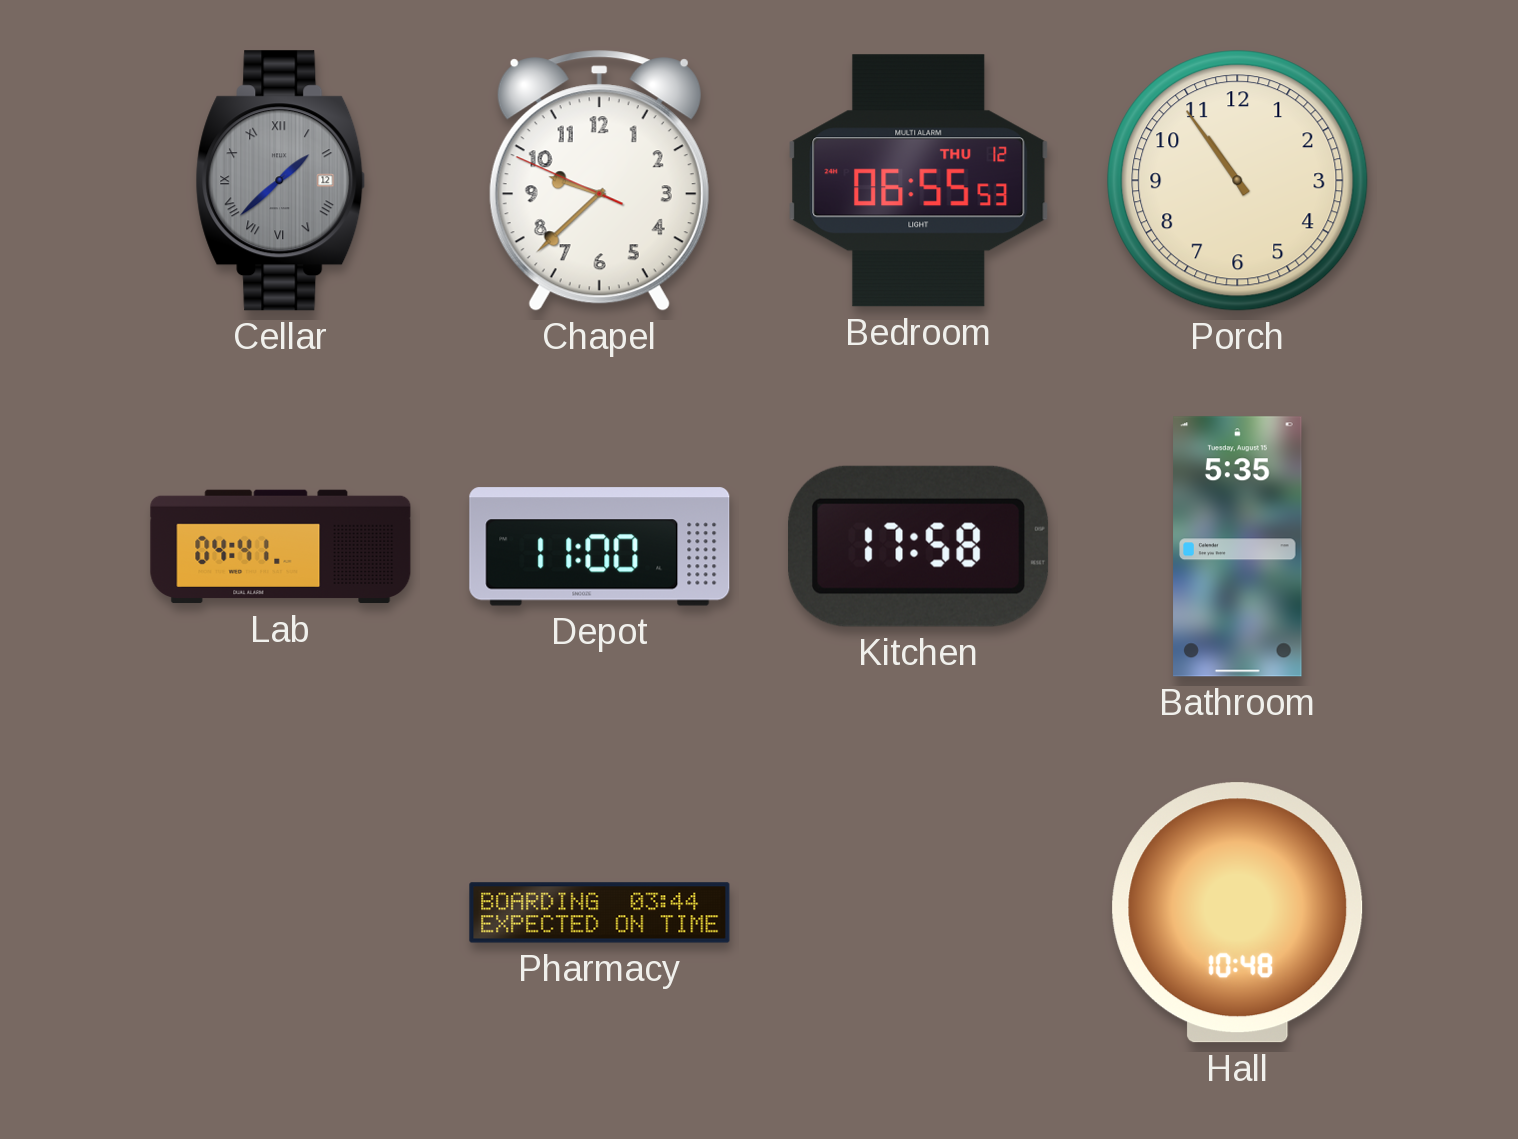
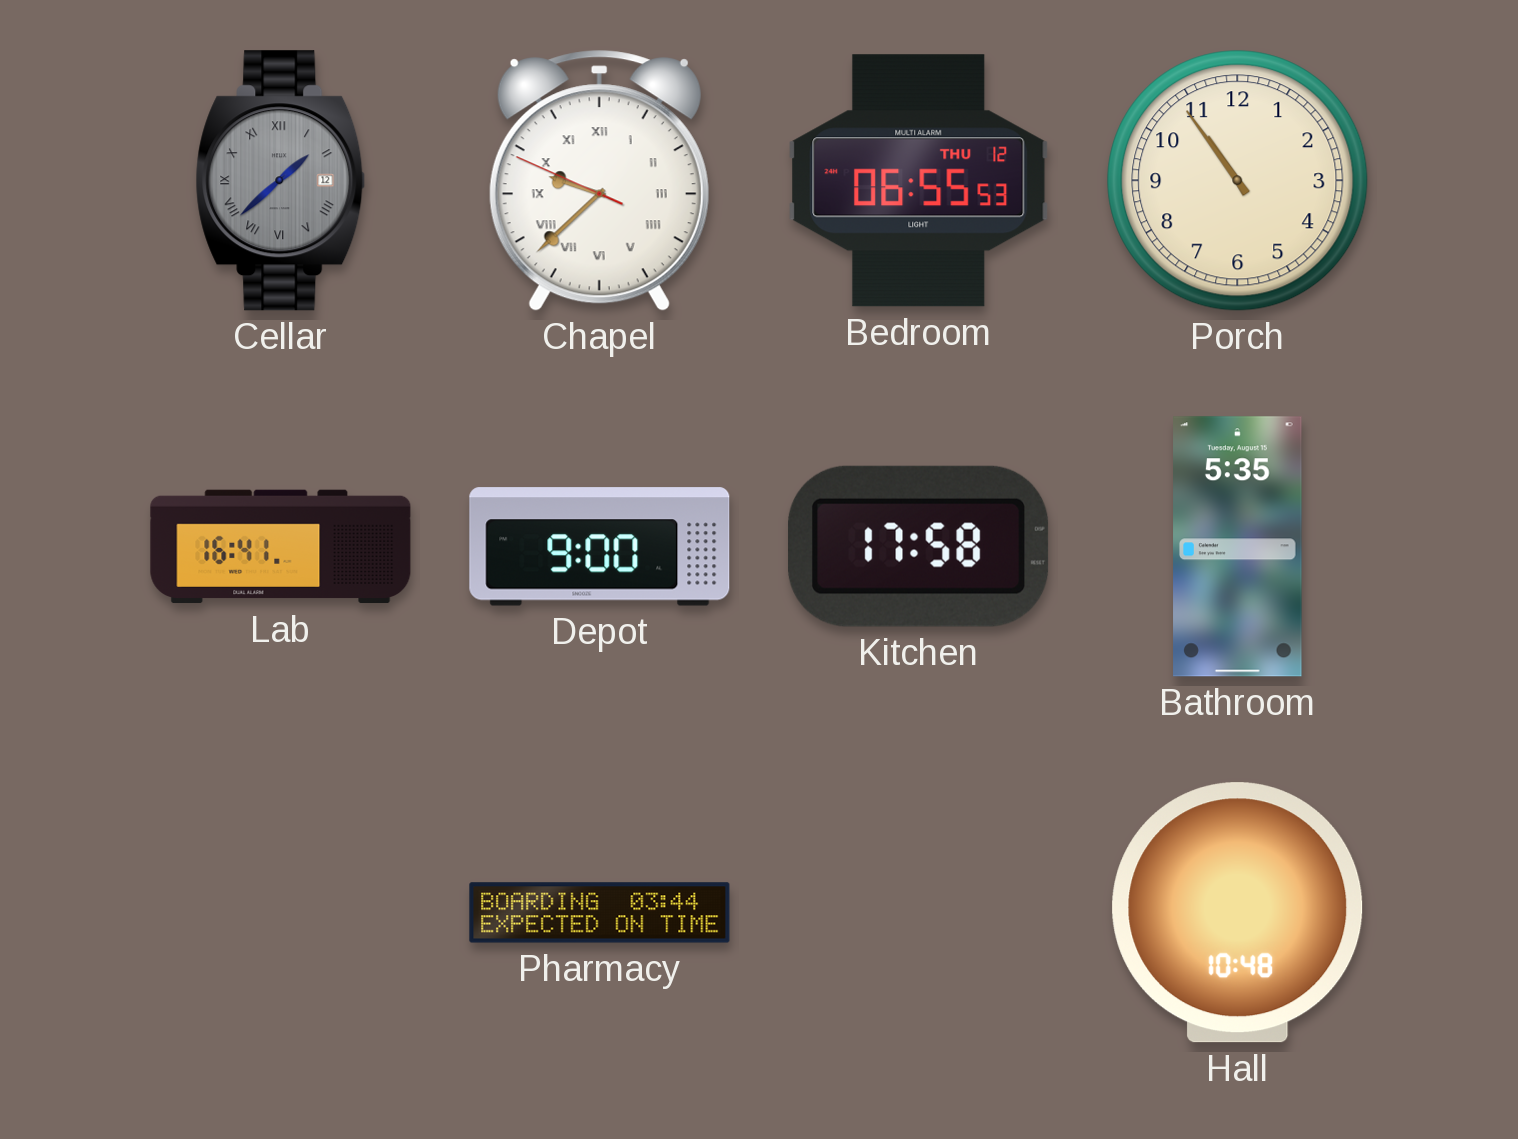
Chapel numerals: Arabic -> Roman
Lab: 04:41 -> 16:41
Depot: 11:00 -> 9:00
